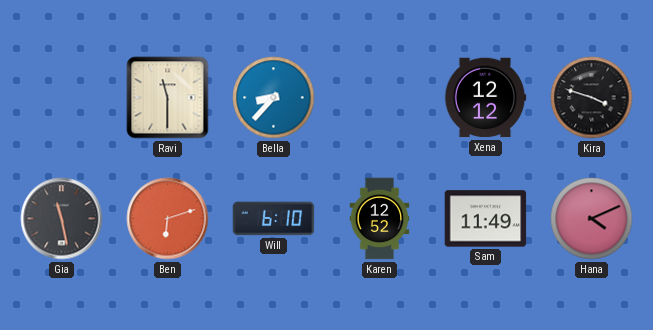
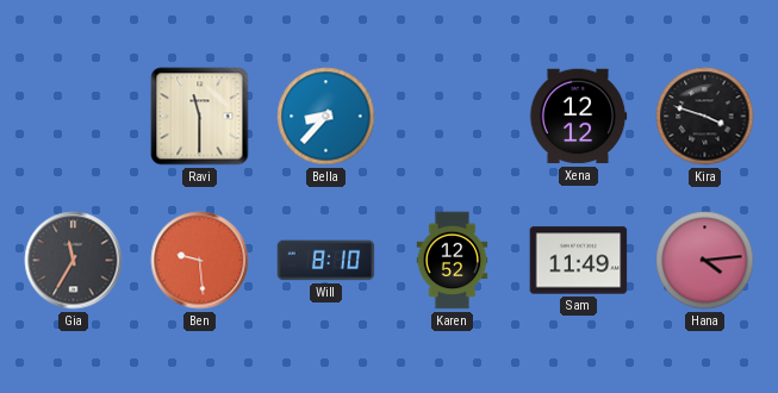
Gia: 11:28 -> 11:35
Ben: 6:12 -> 9:29
Will: 6:10 -> 8:10
Hana: 4:11 -> 4:14
